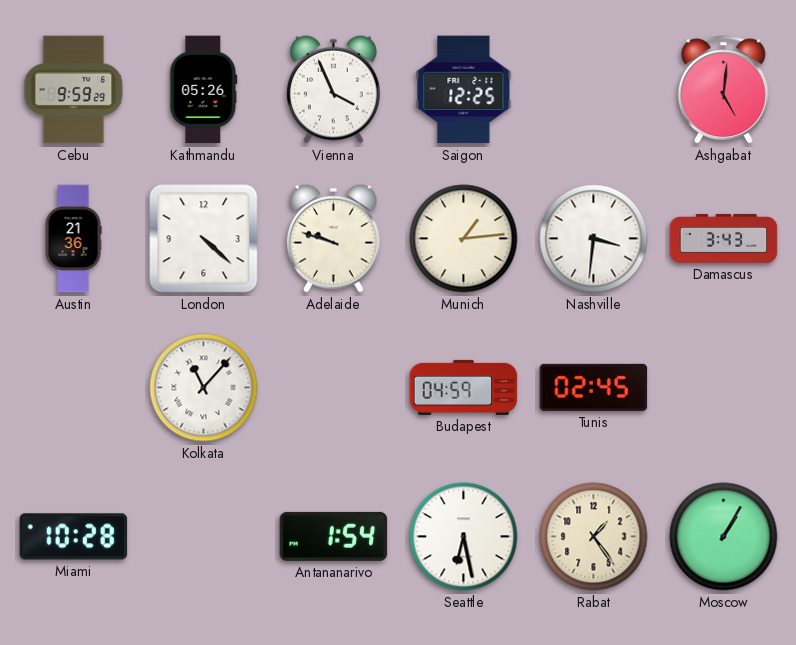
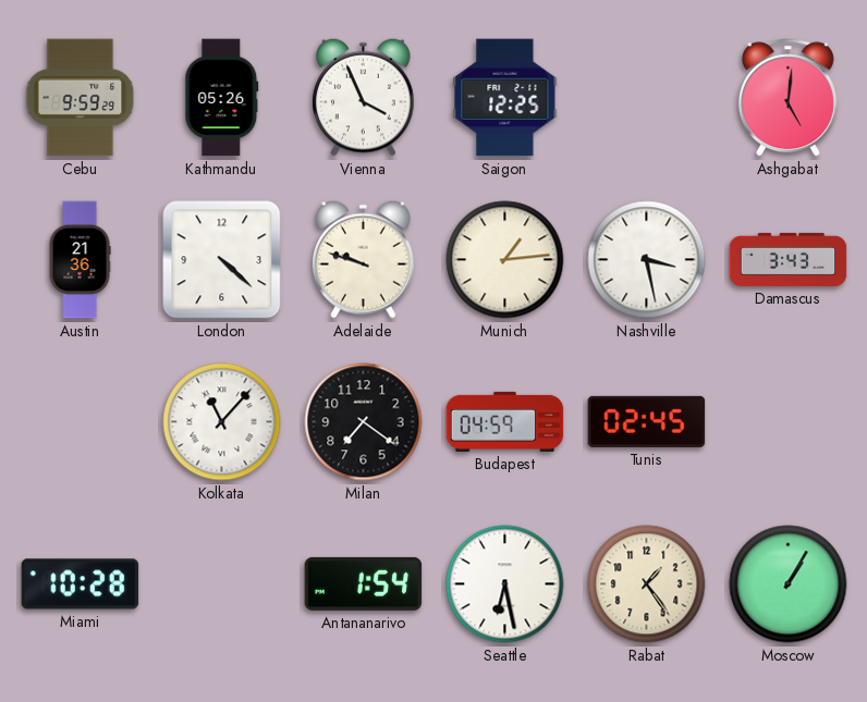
Nashville: 3:31 -> 3:28
Milan: none -> 7:21
